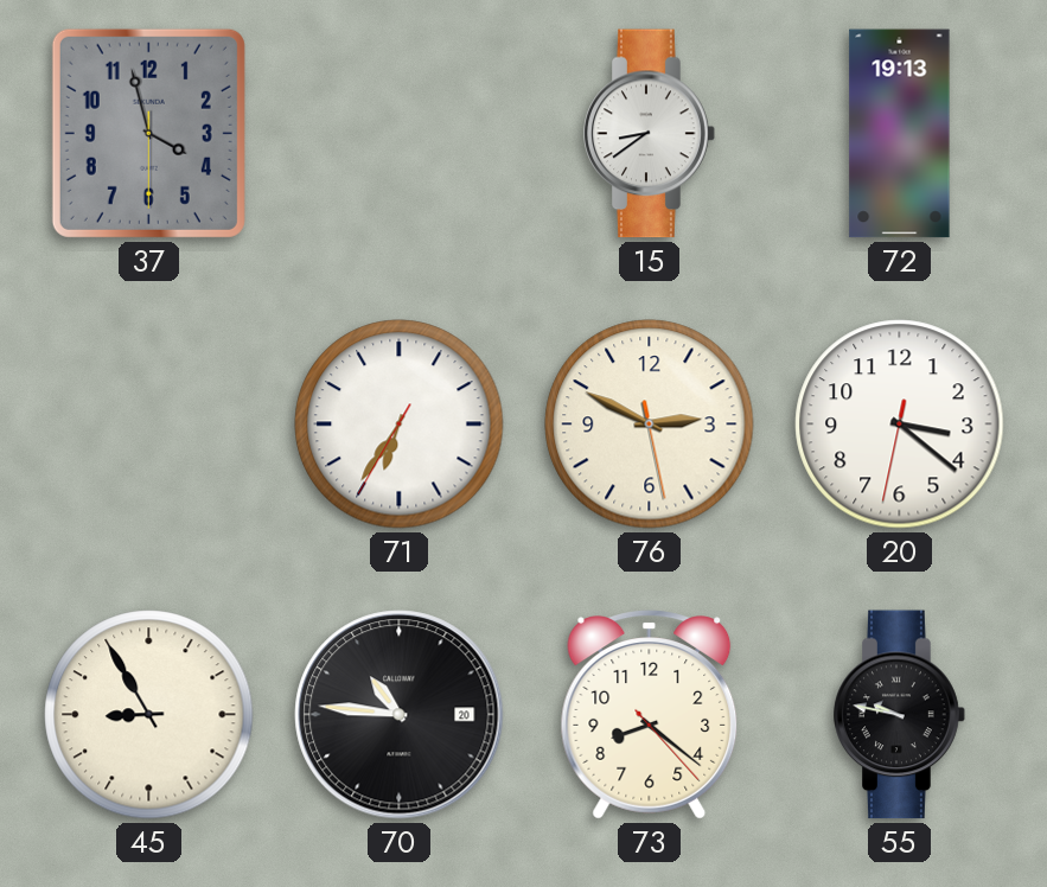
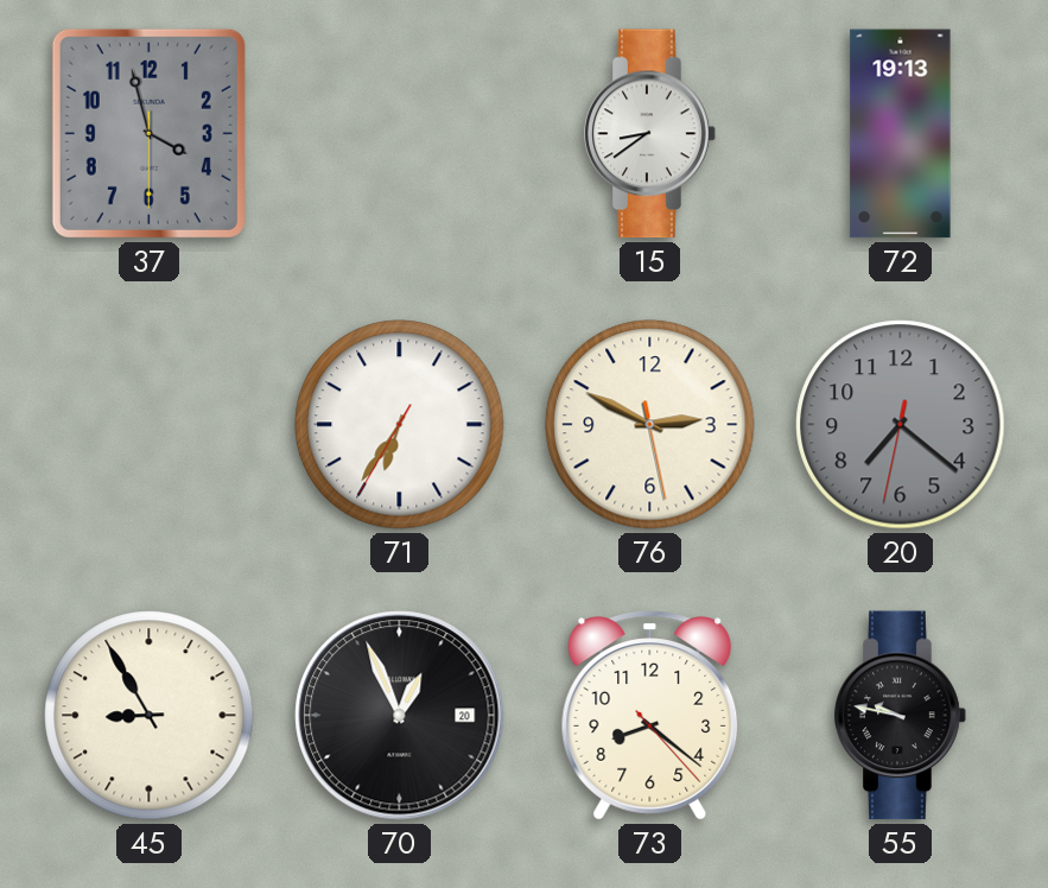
20: 3:21 -> 7:21
20 dial: white -> grey
70: 10:46 -> 12:56
